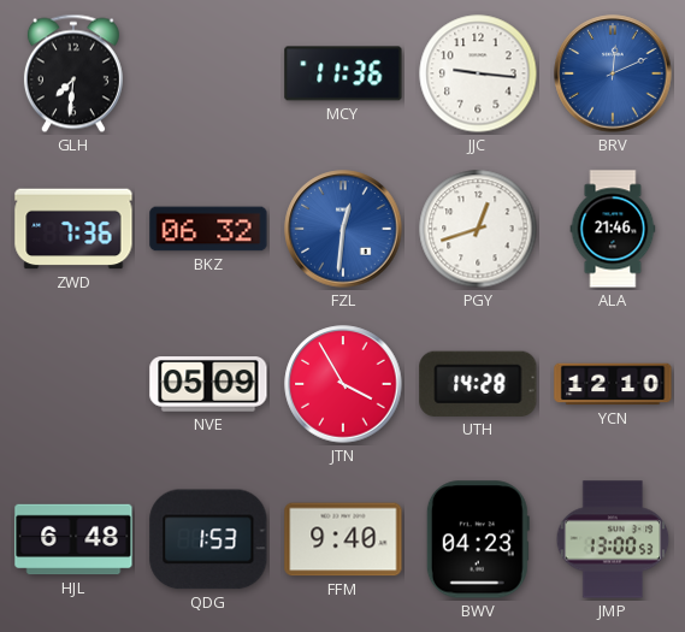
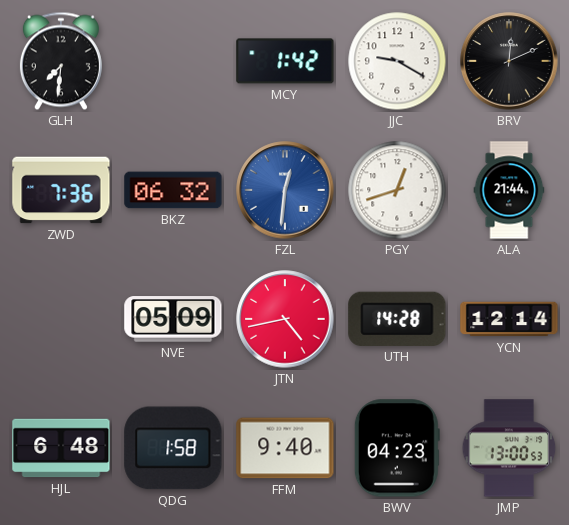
MCY: 11:36 -> 1:42
JJC: 9:16 -> 9:20
BRV dial: blue -> black
ALA: 21:46 -> 21:44
JTN: 3:55 -> 4:43
YCN: 12:10 -> 12:14
QDG: 1:53 -> 1:58
